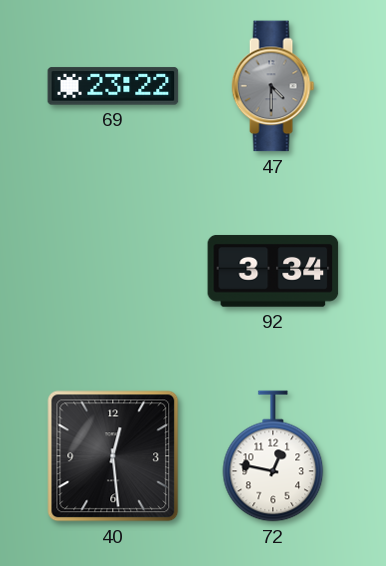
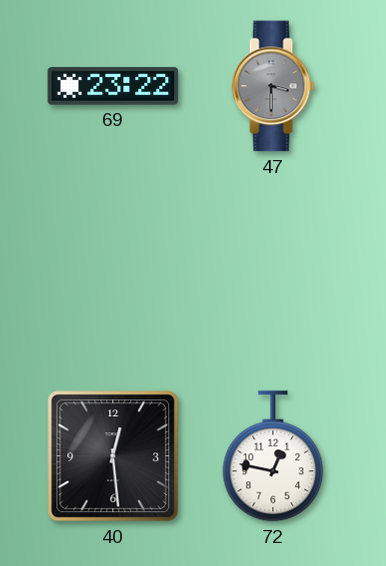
47: 4:30 -> 3:30
92: 3:34 -> none
